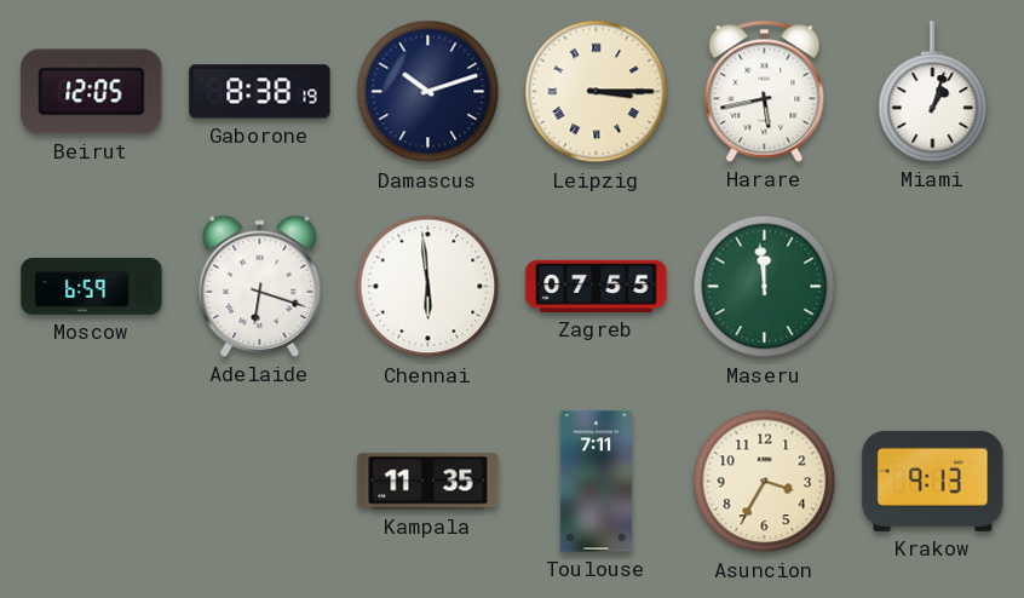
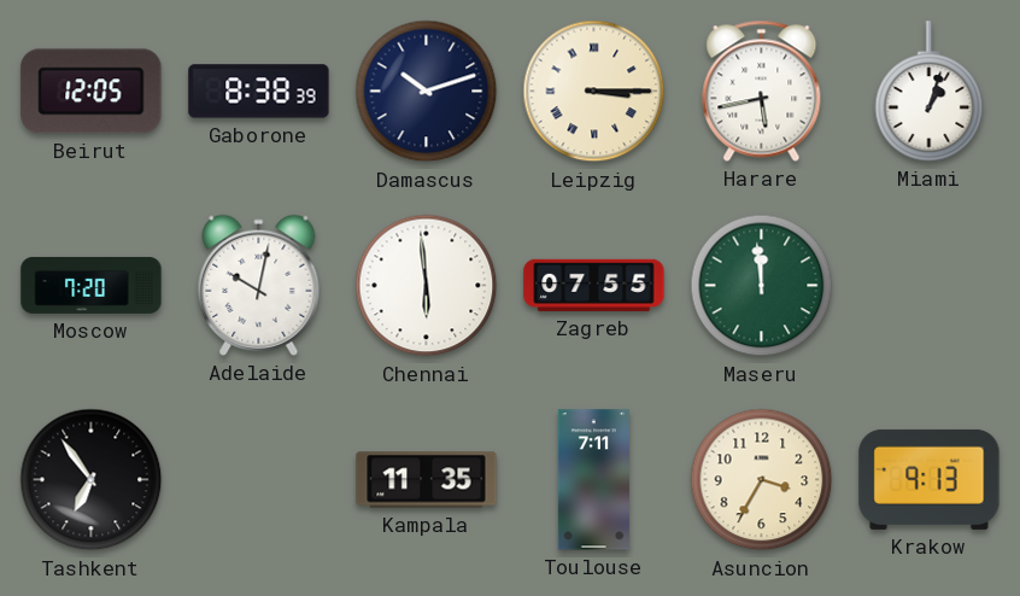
Gaborone: 8:38:19 -> 8:38:39
Moscow: 6:59 -> 7:20
Adelaide: 6:18 -> 10:02
Tashkent: none -> 6:54
